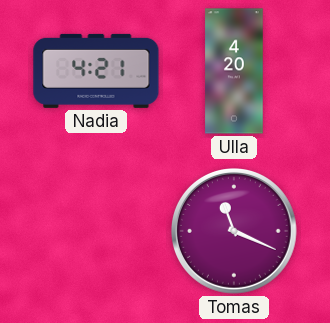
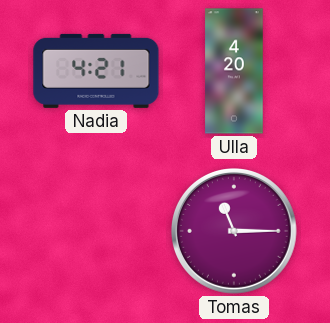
Tomas: 11:19 -> 11:15
